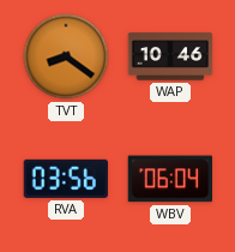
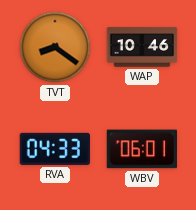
RVA: 03:56 -> 04:33
WBV: 06:04 -> 06:01
